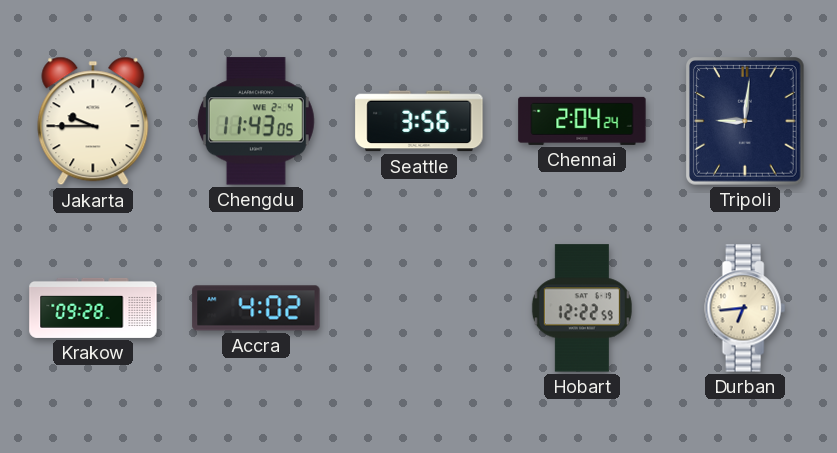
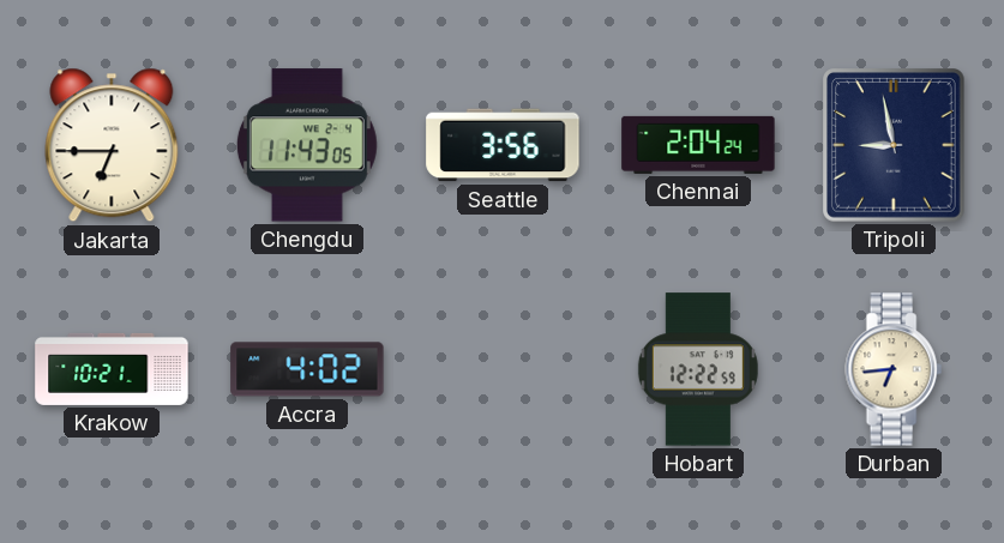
Jakarta: 9:45 -> 6:45
Tripoli: 9:01 -> 8:58
Krakow: 09:28 -> 10:21
